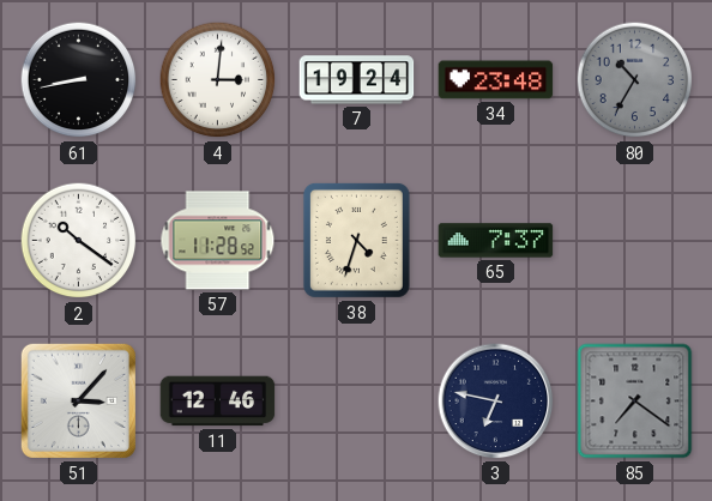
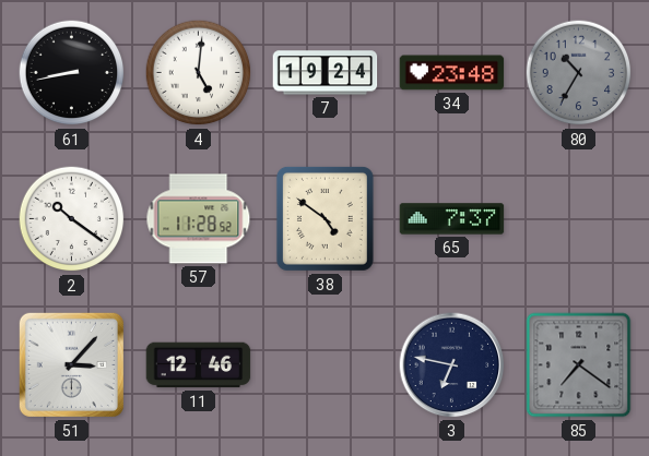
4: 3:01 -> 5:01
38: 4:33 -> 4:51
